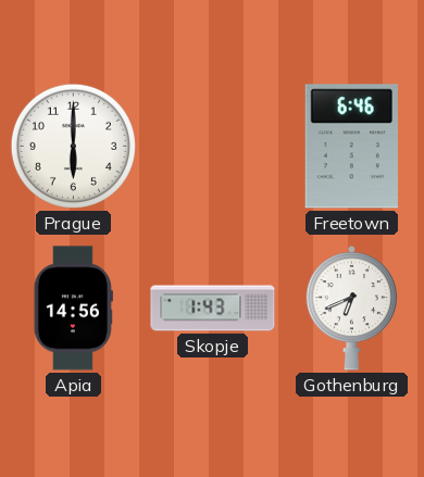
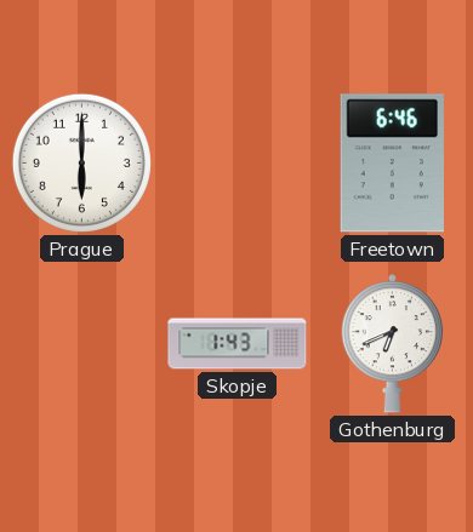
Apia: 14:56 -> none
